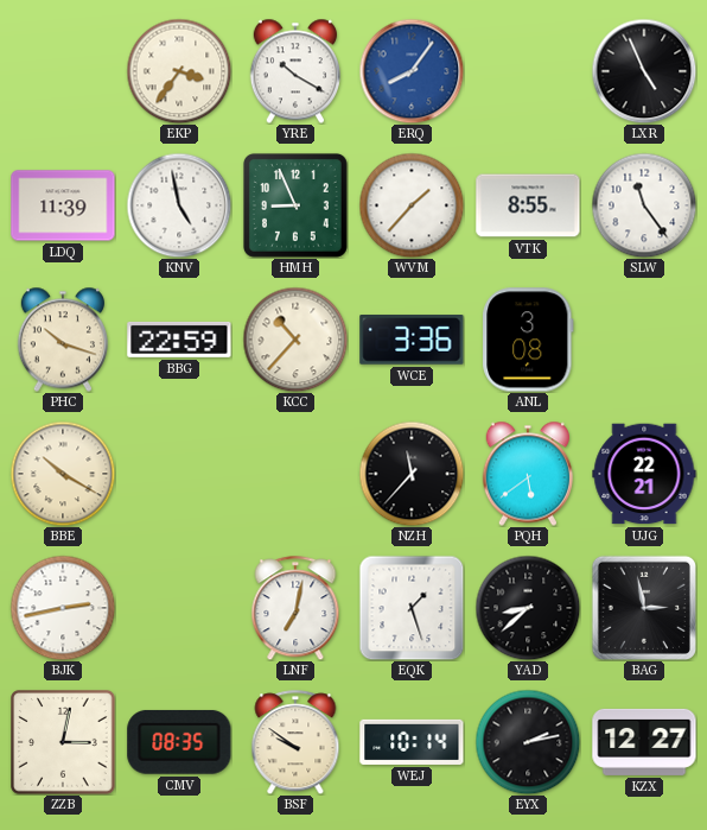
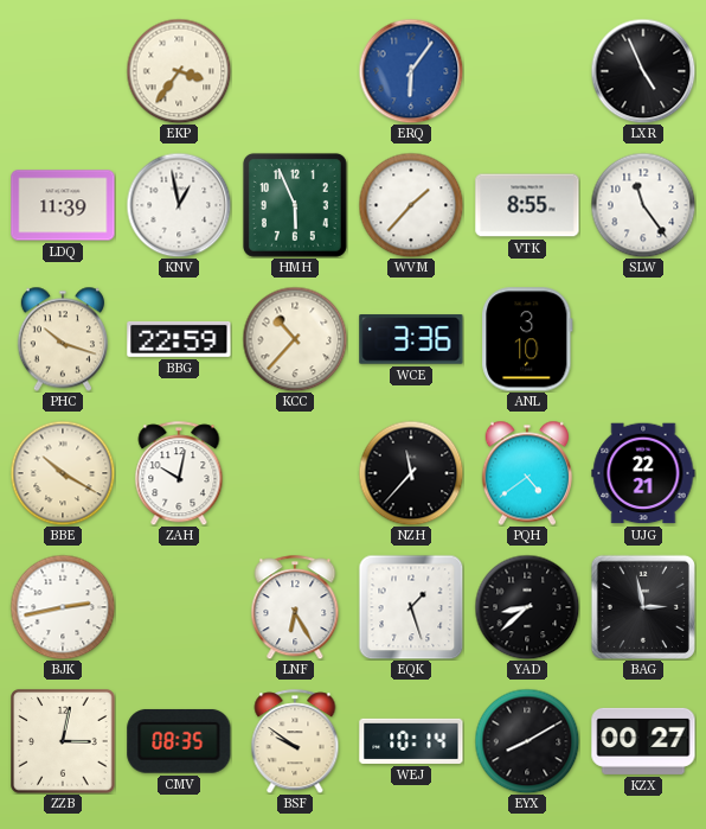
YRE: 10:20 -> none
ERQ: 8:06 -> 6:06
KNV: 4:58 -> 12:58
HMH: 8:56 -> 5:56
ANL: 3:08 -> 3:10
ZAH: none -> 10:02
PQH: 5:39 -> 4:39
LNF: 7:02 -> 6:25
EYX: 2:13 -> 8:10
KZX: 12:27 -> 00:27
